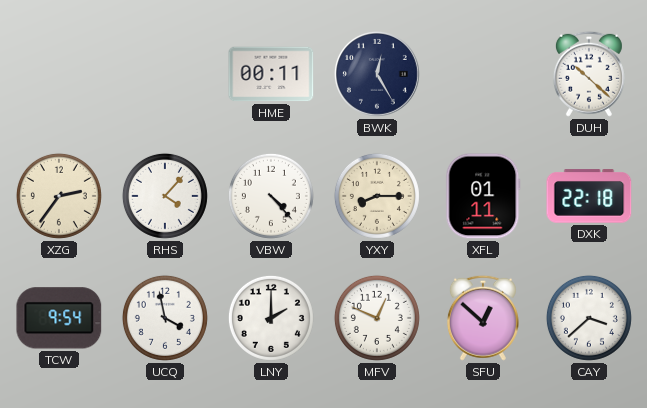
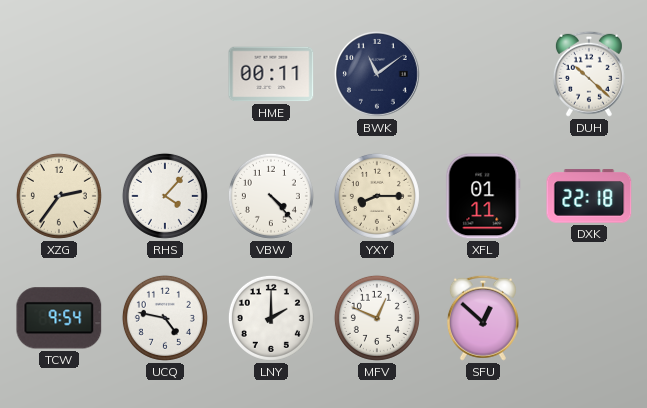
BWK: 12:25 -> 11:09
UCQ: 3:58 -> 4:47
CAY: 3:38 -> none
